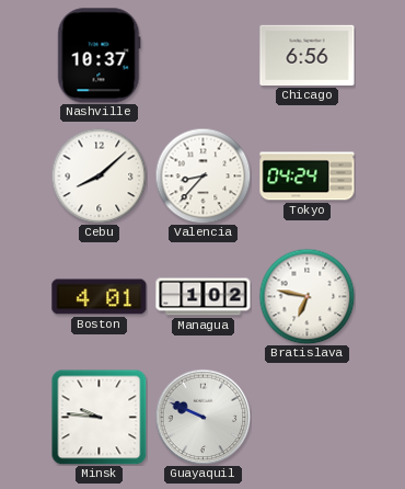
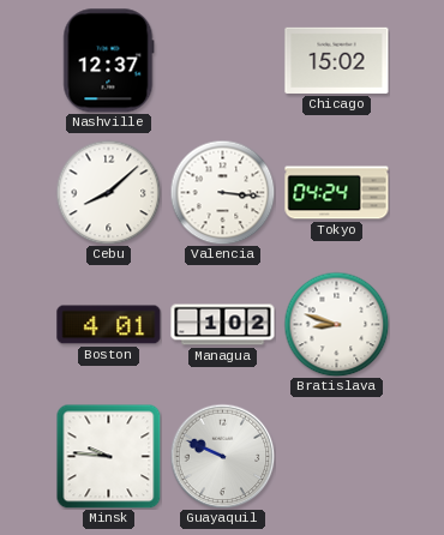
Nashville: 10:37 -> 12:37
Chicago: 6:56 -> 15:02
Valencia: 8:37 -> 3:16
Bratislava: 6:47 -> 8:48
